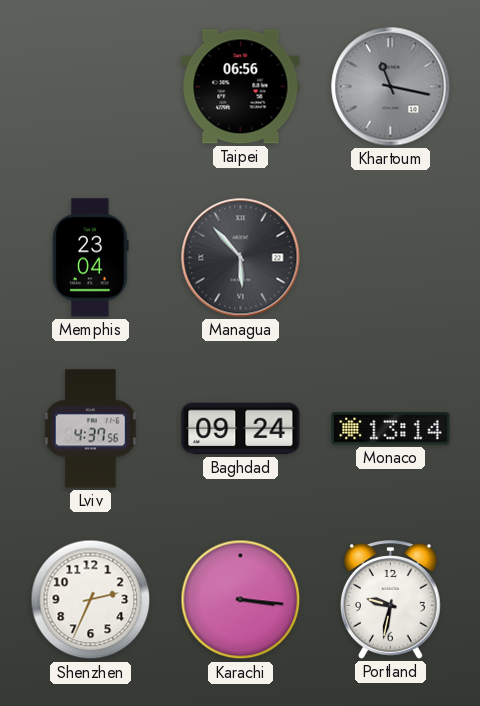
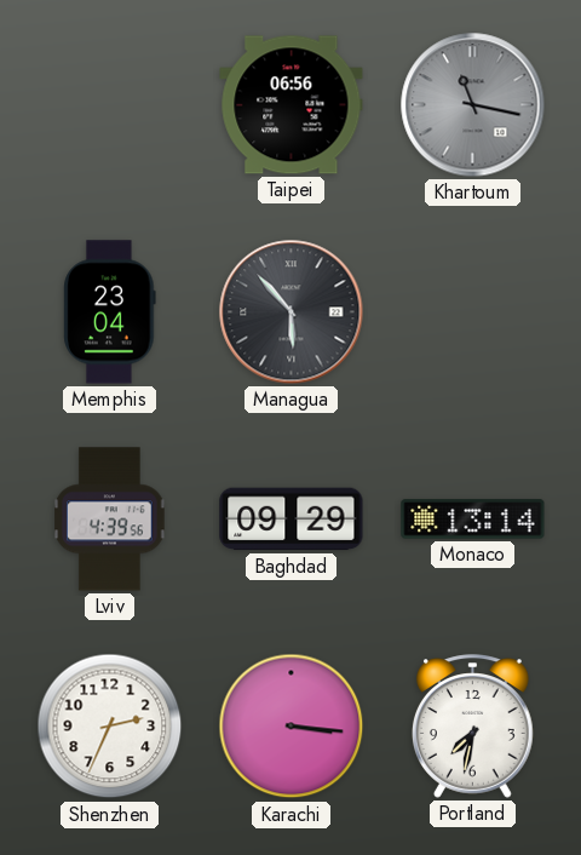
Lviv: 4:37 -> 4:39
Baghdad: 09:24 -> 09:29
Portland: 9:32 -> 7:32
